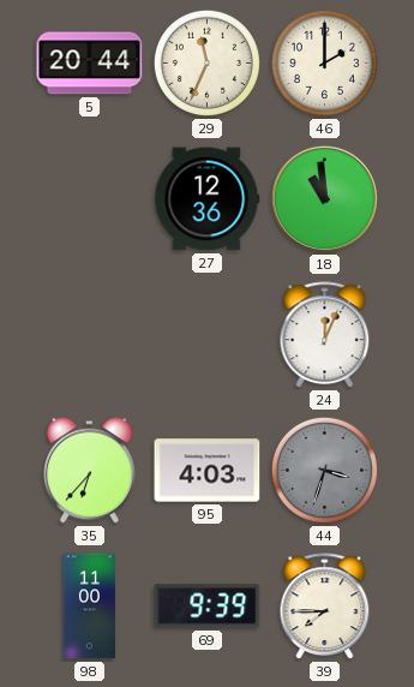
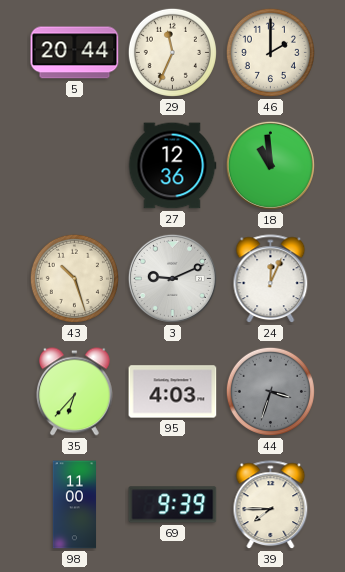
43: none -> 10:27
3: none -> 9:11
